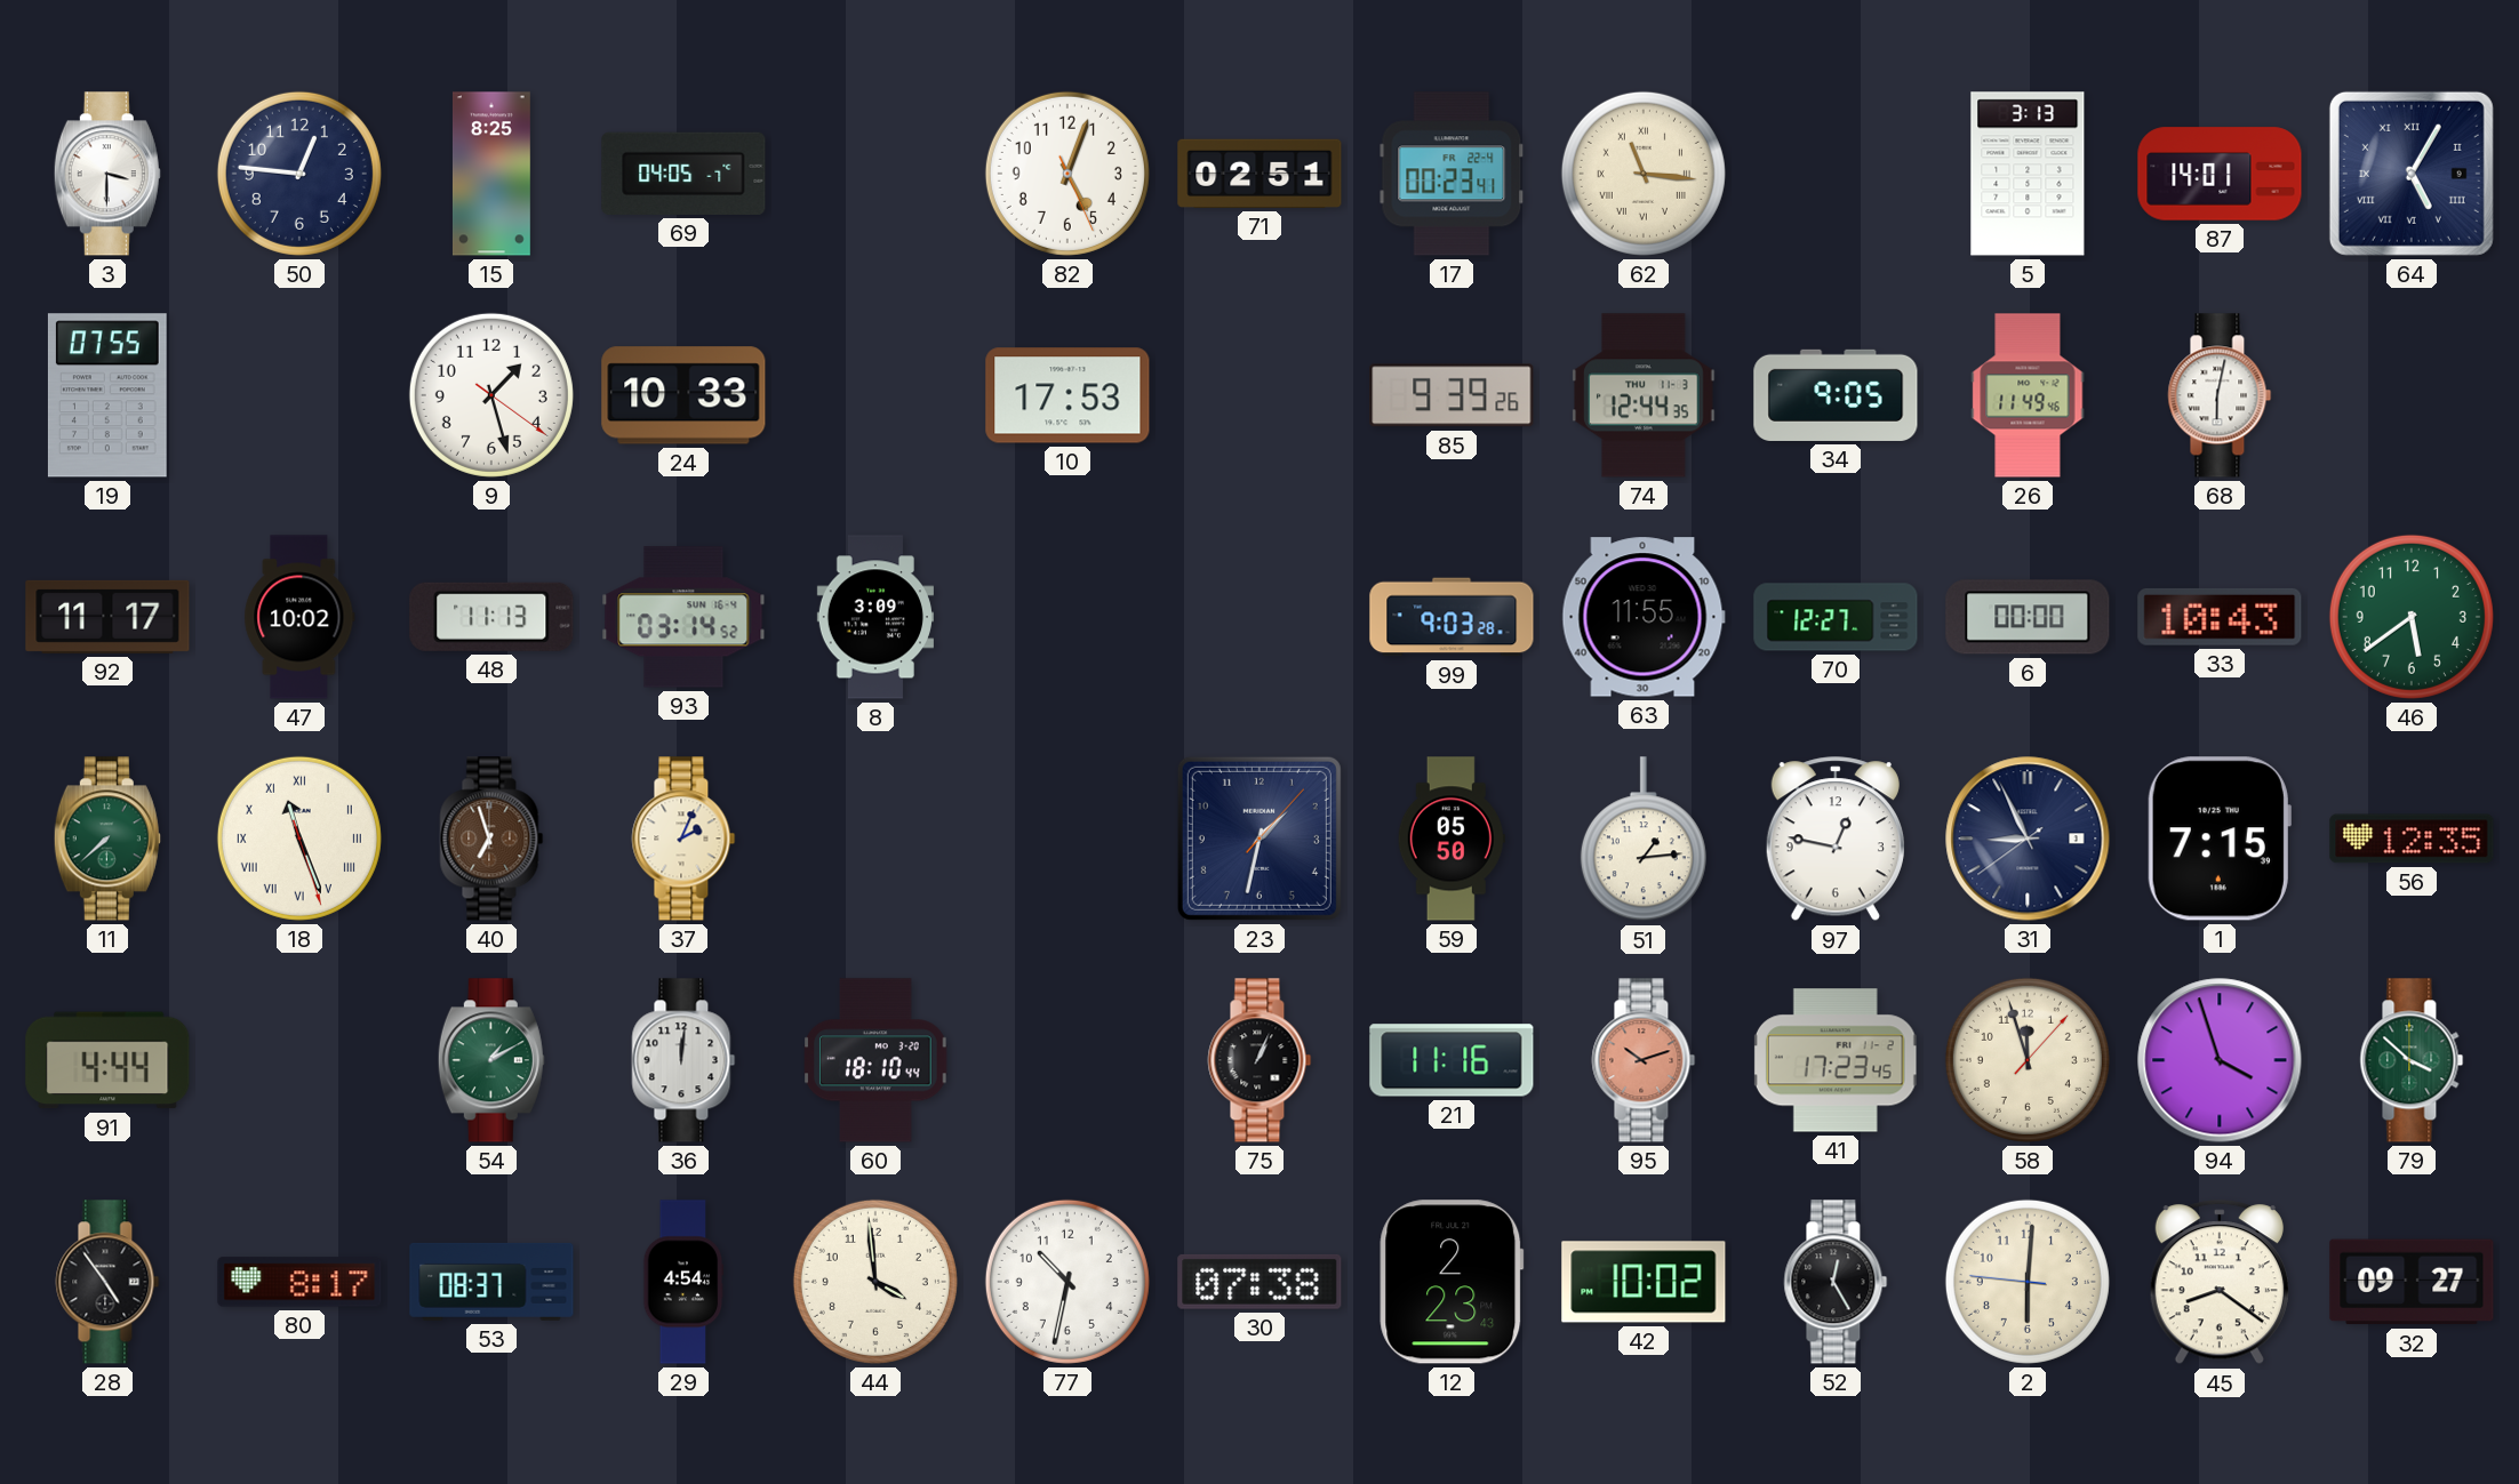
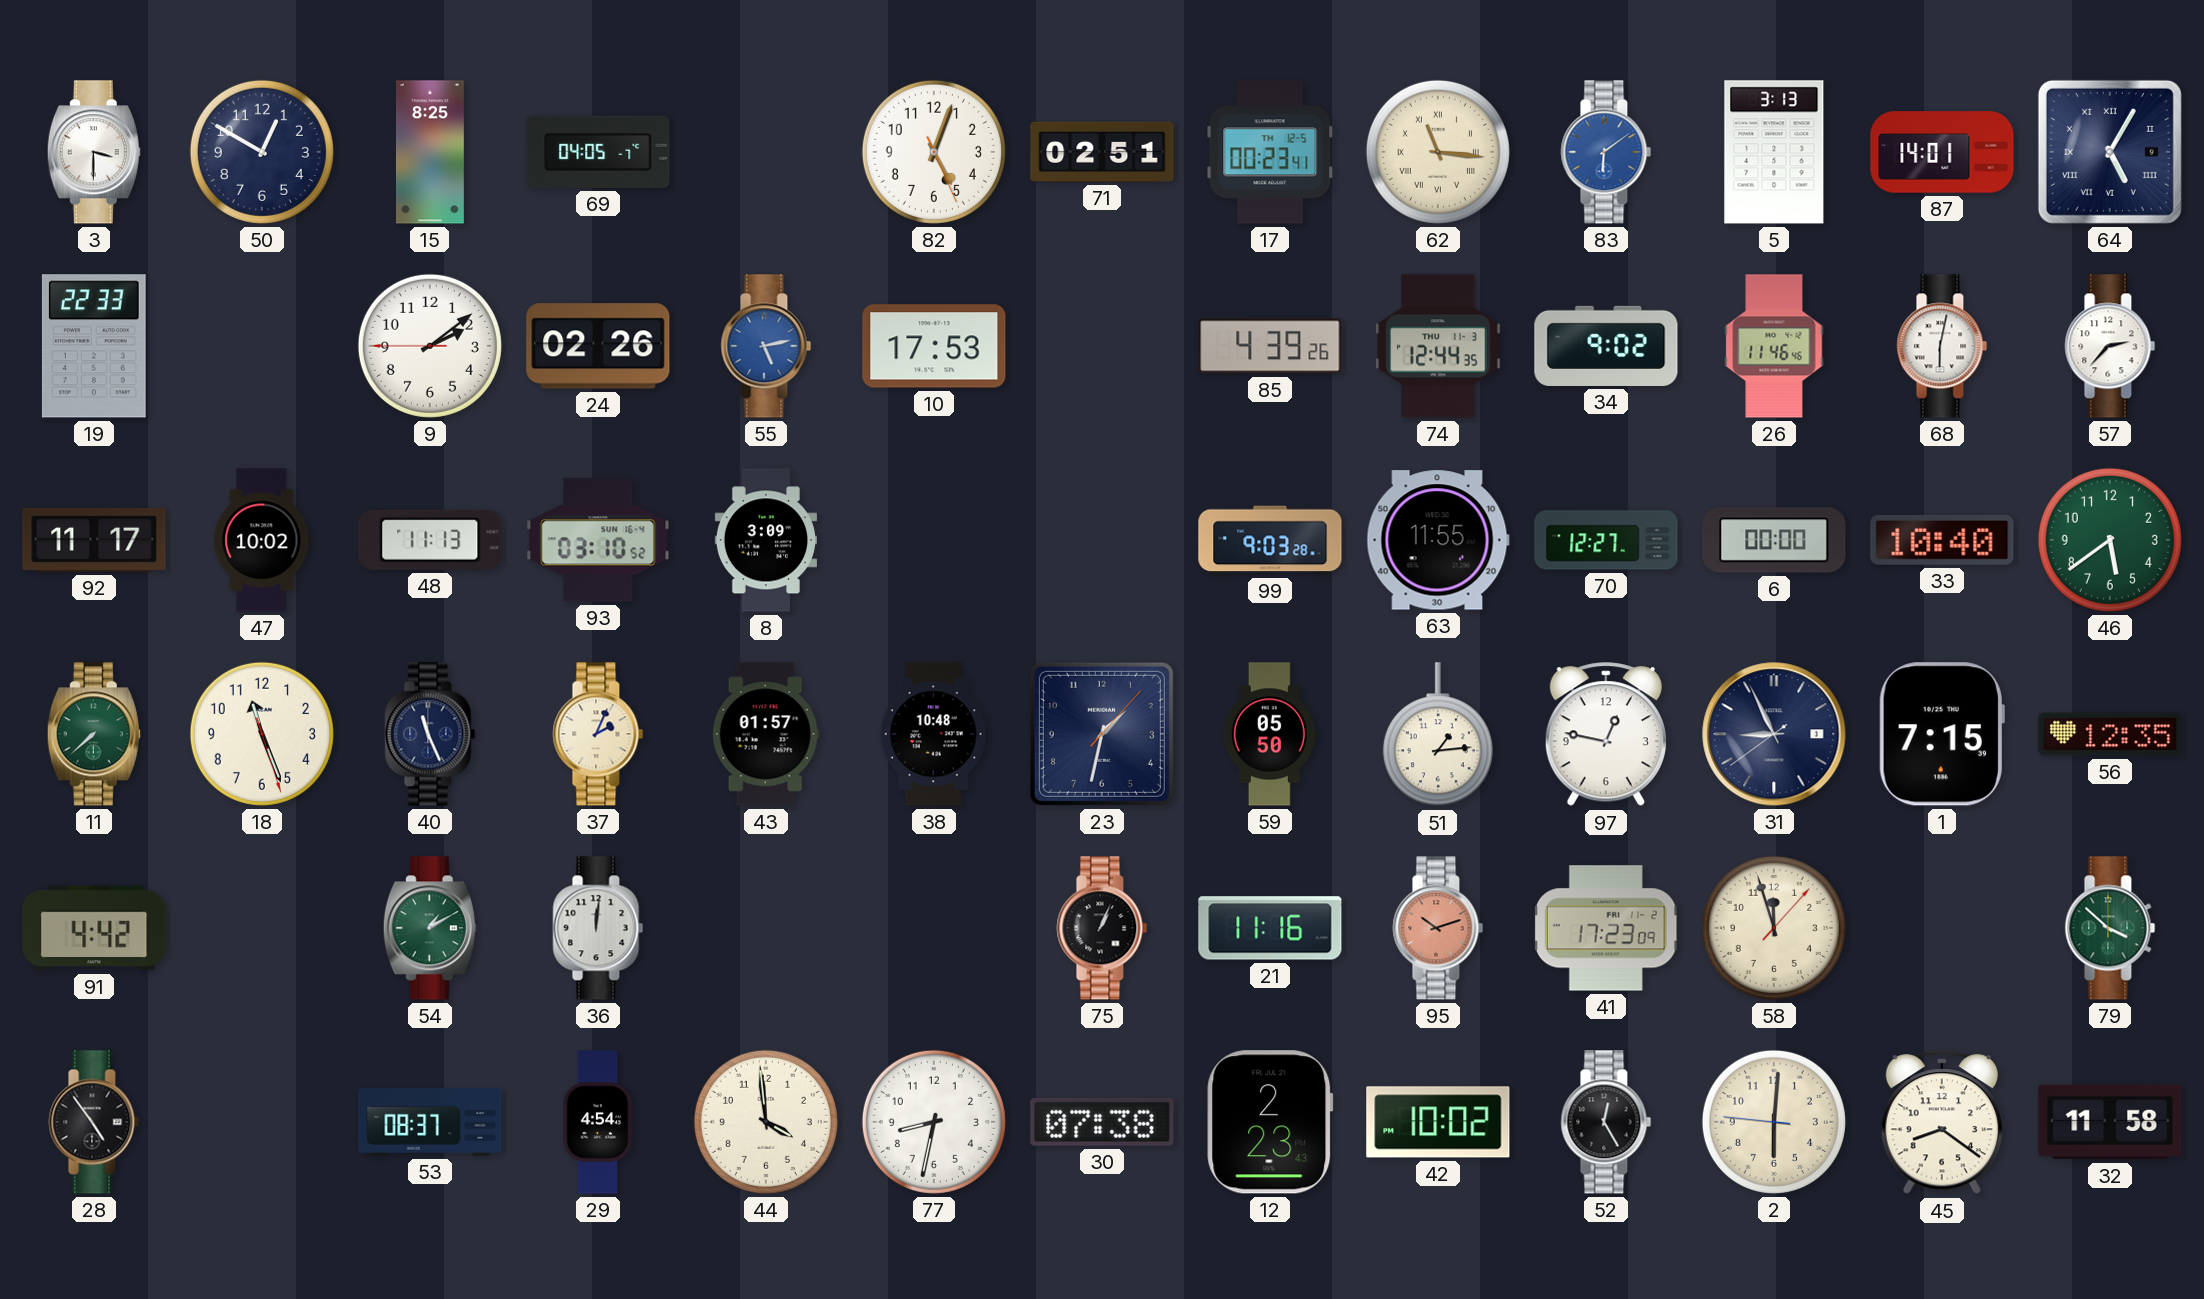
50: 12:46 -> 12:50
17 date: FR 22-4 -> TH 12-5
83: none -> 6:09
19: 07:55 -> 22:33
9: 1:27 -> 2:08
24: 10:33 -> 02:26
55: none -> 5:13
85: 9:39 -> 4:39
34: 9:05 -> 9:02
26: 11:49 -> 11:46
57: none -> 2:37
93: 03:14 -> 03:10
33: 10:43 -> 10:40
18 numerals: Roman -> Arabic
40: 6:57 -> 11:26
40 dial: brown -> navy
43: none -> 01:57
38: none -> 10:48
91: 4:44 -> 4:42
60: 18:10 -> none
41: 17:23:45 -> 17:23:09
94: 3:57 -> none
80: 8:17 -> none
77: 10:32 -> 8:32
32: 09:27 -> 11:58
